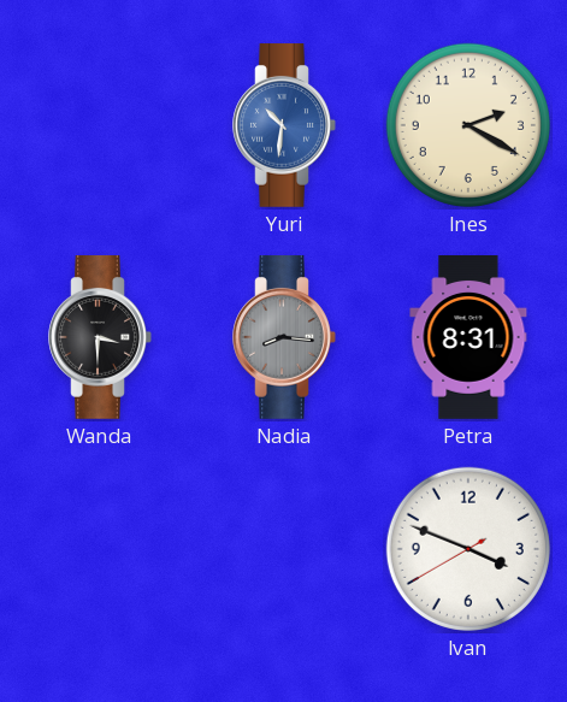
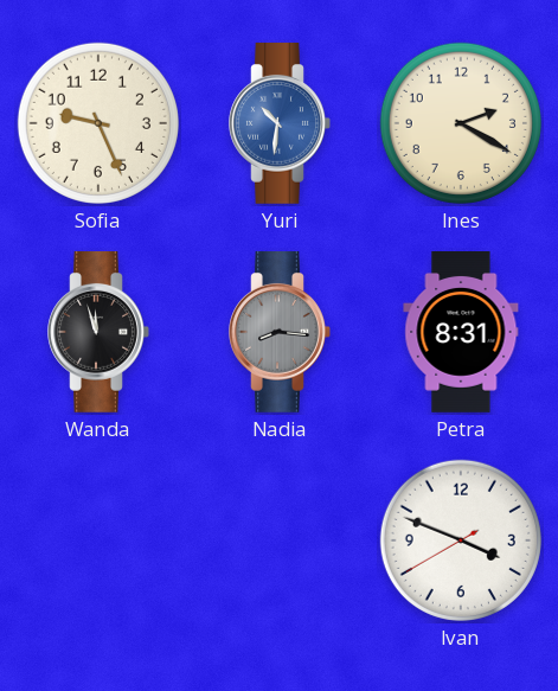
Sofia: none -> 9:26
Wanda: 3:30 -> 11:57
